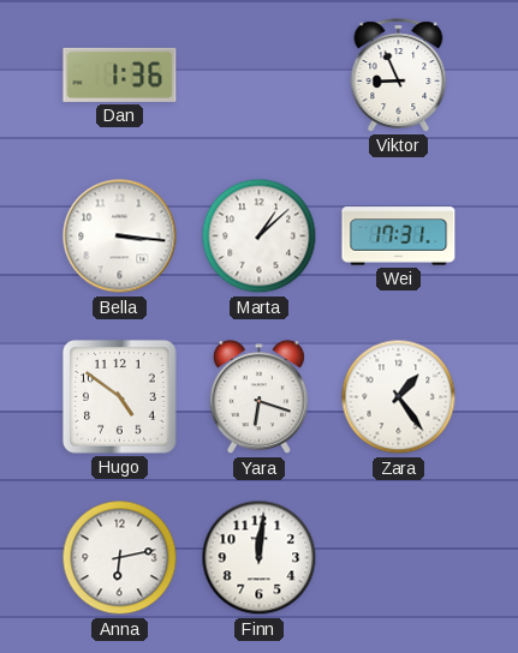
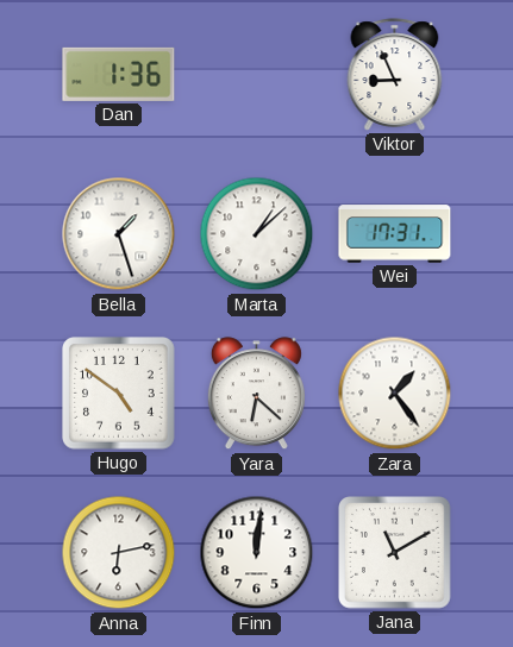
Bella: 3:16 -> 1:27
Yara: 6:18 -> 6:22
Jana: none -> 11:10
